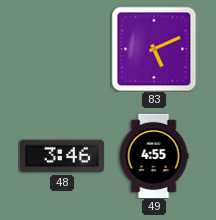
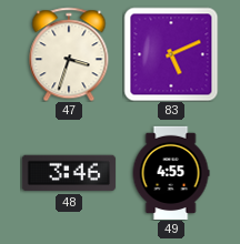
47: none -> 3:33
